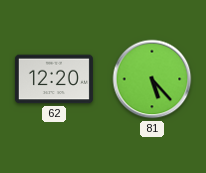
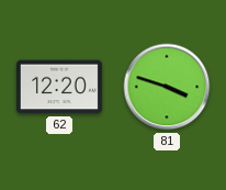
81: 5:23 -> 3:48
